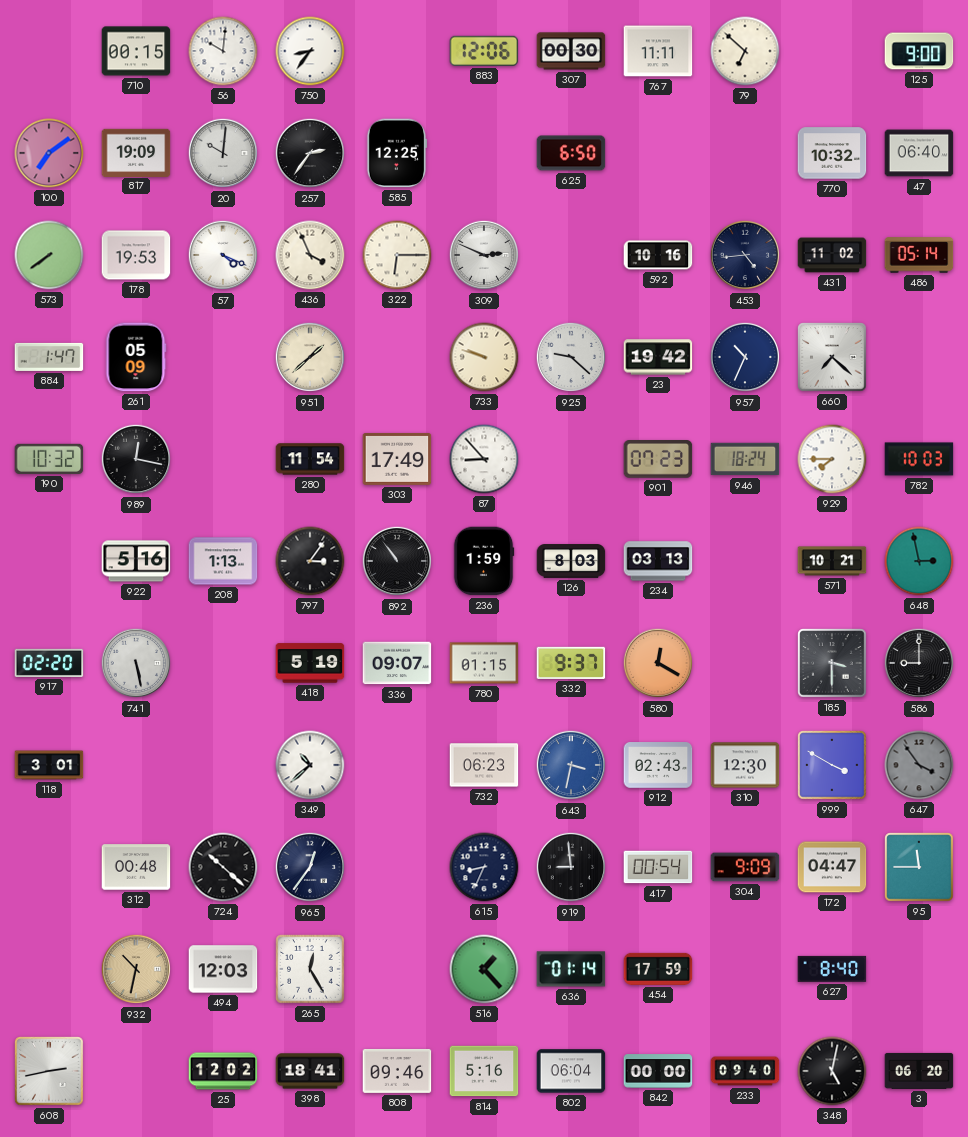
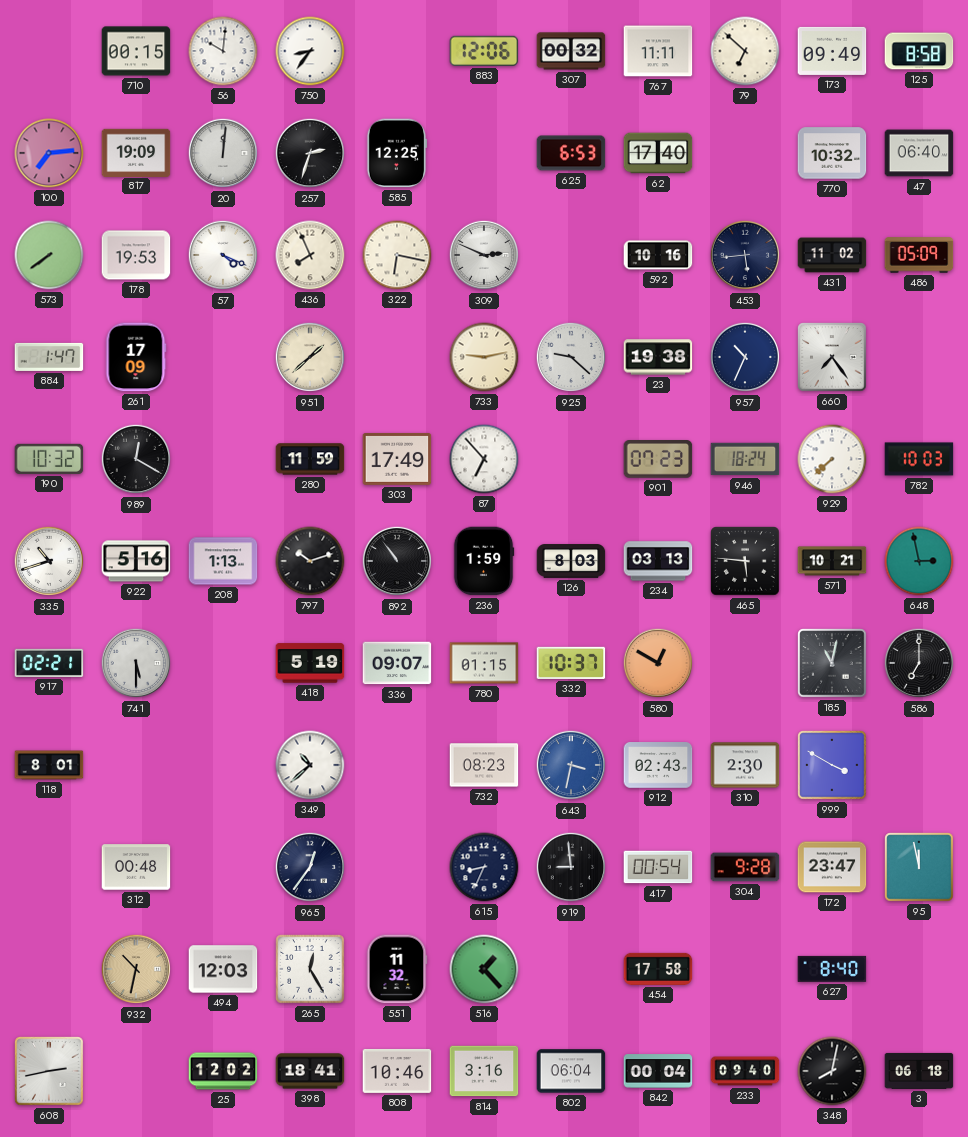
307: 00:30 -> 00:32
173: none -> 09:49
125: 9:00 -> 8:58
100: 7:09 -> 7:14
20: 10:01 -> 12:01
257: 2:36 -> 2:33
625: 6:50 -> 6:53
62: none -> 17:40
436: 3:56 -> 7:56
322: 6:15 -> 6:17
453: 4:44 -> 5:44
486: 05:14 -> 05:09
261: 05:09 -> 17:09
733: 9:48 -> 9:13
23: 19:42 -> 19:38
660: 7:22 -> 7:24
989: 12:17 -> 12:20
280: 11:54 -> 11:59
87: 8:53 -> 6:53
929: 7:45 -> 7:38
335: none -> 10:42
797: 3:06 -> 10:12
465: none -> 5:46
917: 02:20 -> 02:21
741: 5:28 -> 5:30
332: 9:37 -> 10:37
580: 12:20 -> 12:50
185: 3:30 -> 11:02
586: 9:00 -> 7:00
118: 3:01 -> 8:01
732: 06:23 -> 08:23
310: 12:30 -> 2:30
647: 3:54 -> none
724: 10:22 -> none
304: 9:09 -> 9:28
172: 04:47 -> 23:47
95: 11:45 -> 11:58
551: none -> 11:32
636: 01:14 -> none
454: 17:59 -> 17:58
808: 09:46 -> 10:46
814: 5:16 -> 3:16
842: 00:00 -> 00:04
348: 5:02 -> 8:02
3: 06:20 -> 06:18
